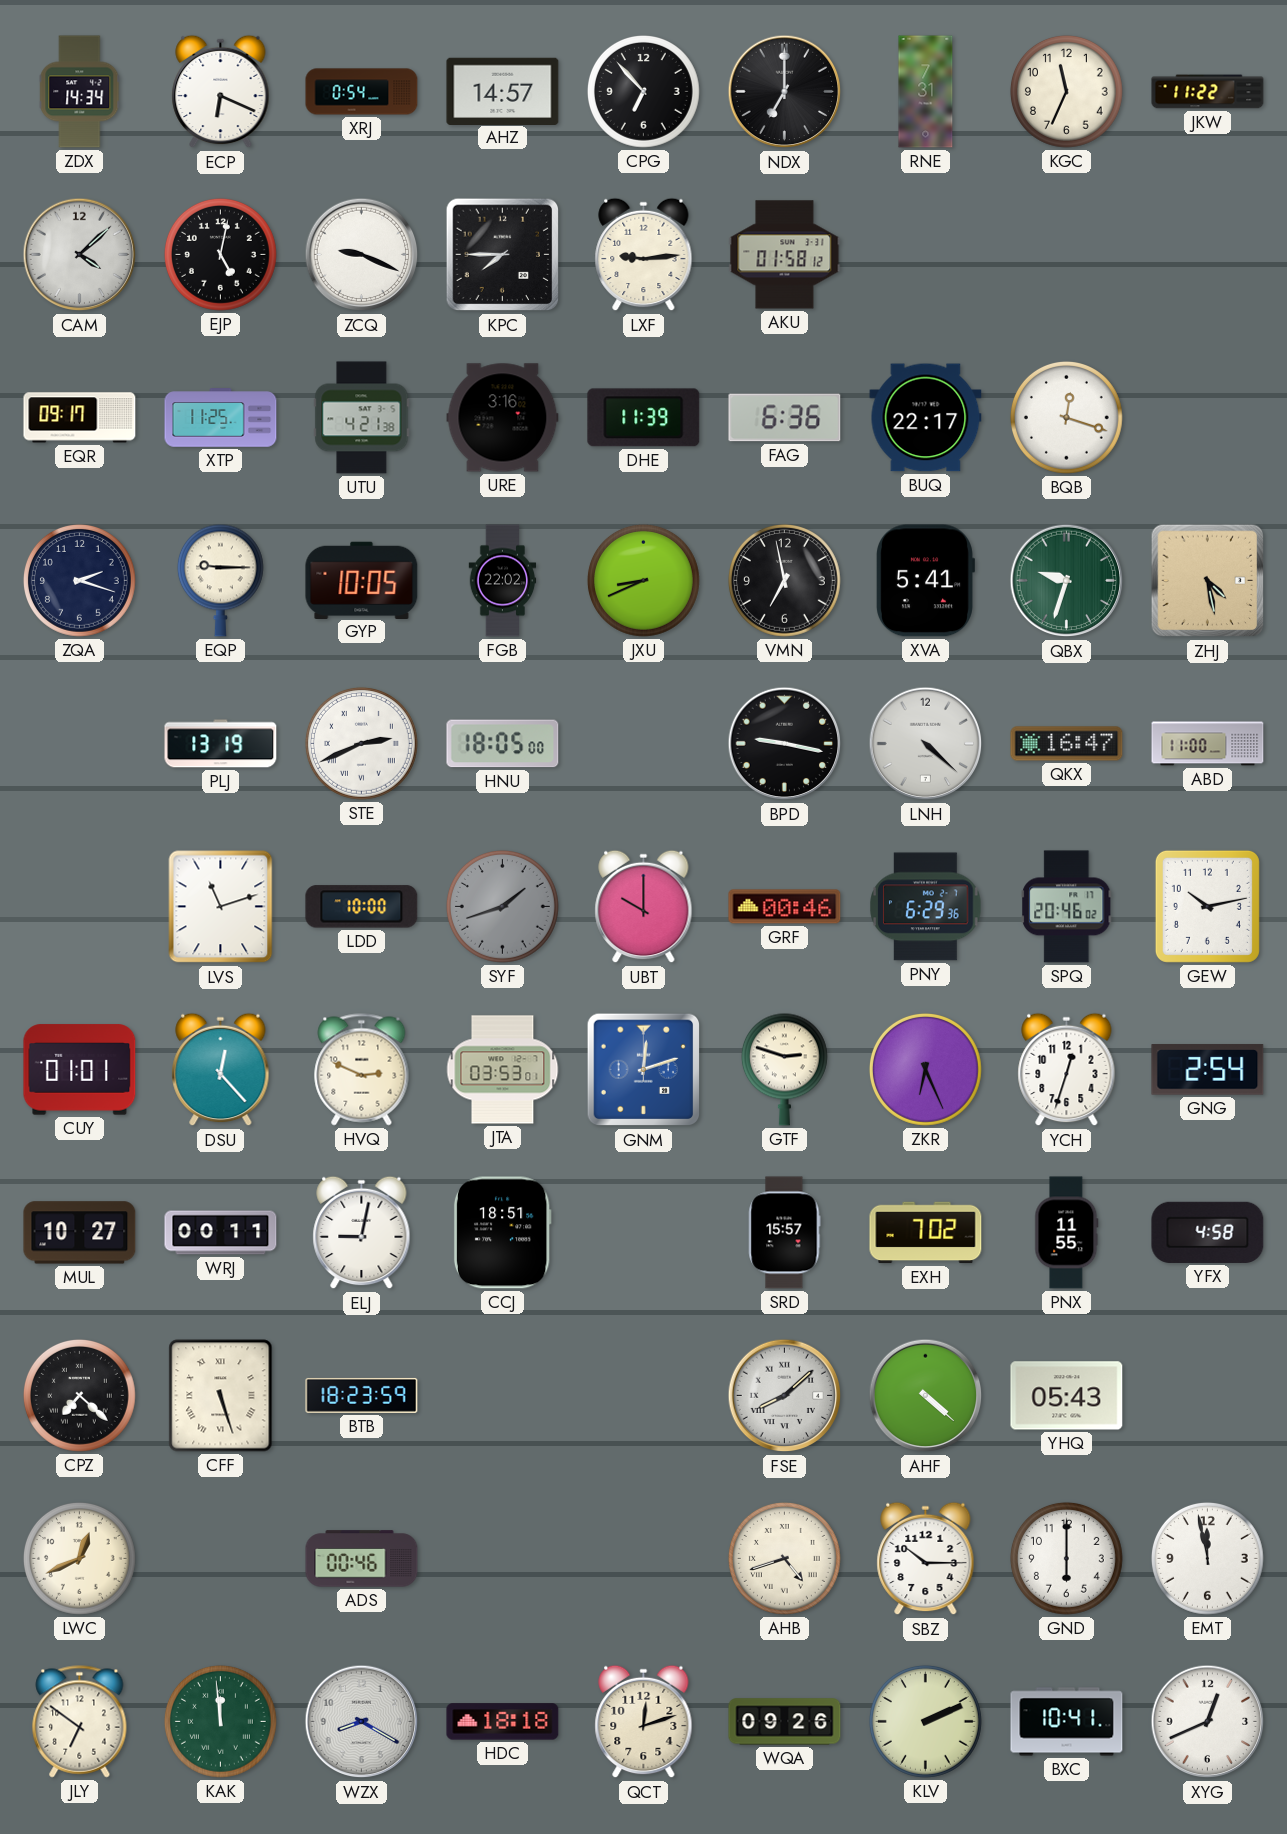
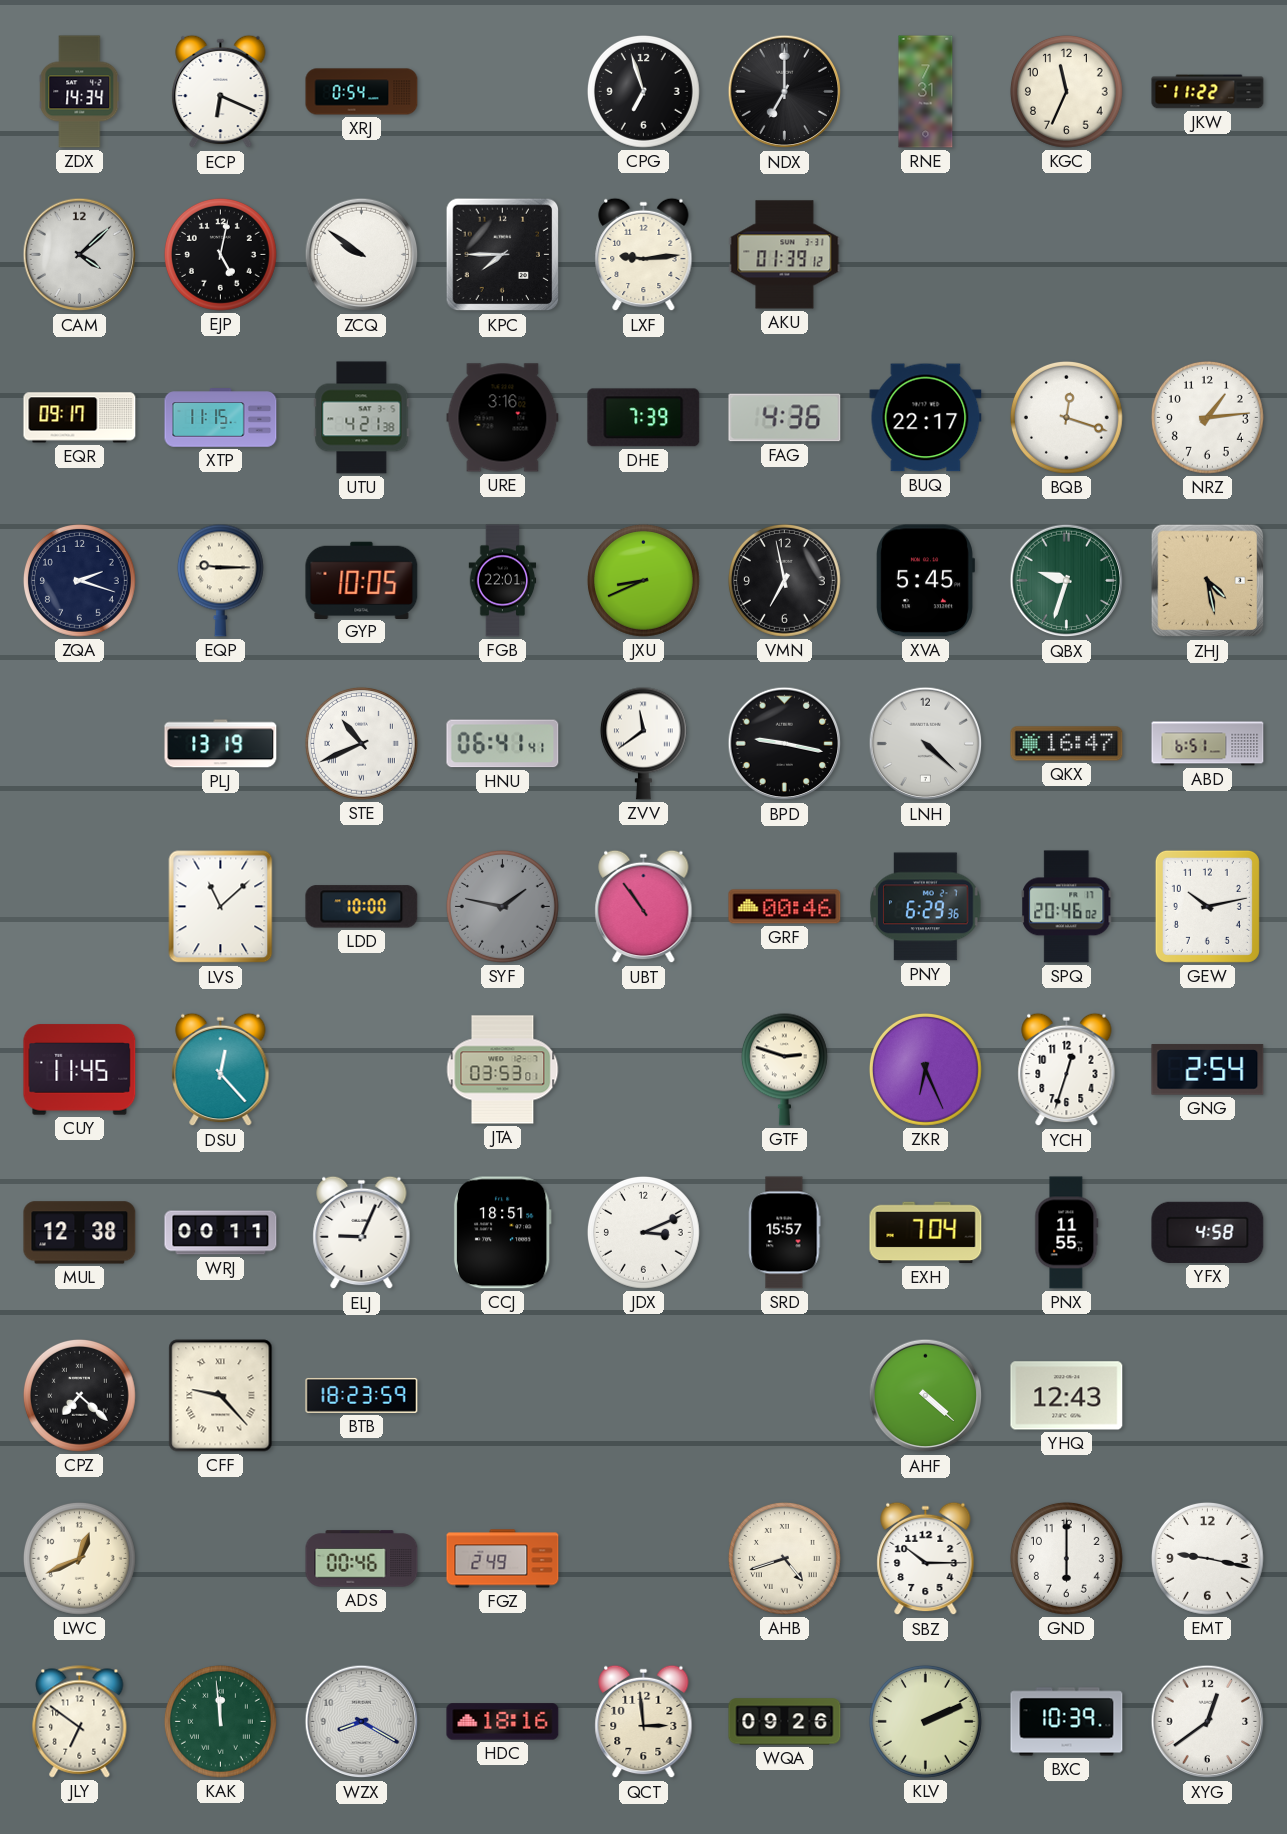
AHZ: 14:57 -> none
CPG: 6:53 -> 6:57
ZCQ: 9:19 -> 9:51
AKU: 01:58 -> 01:39
XTP: 11:25 -> 11:15
DHE: 11:39 -> 7:39
FAG: 6:36 -> 4:36
NRZ: none -> 1:14
FGB: 22:02 -> 22:01
XVA: 5:41 -> 5:45
STE: 2:41 -> 10:41
HNU: 18:05 -> 06:41
ZVV: none -> 11:39
ABD: 11:00 -> 6:51
LVS: 11:12 -> 11:08
SYF: 1:42 -> 1:47
UBT: 10:00 -> 10:54
CUY: 01:01 -> 11:45
HVQ: 2:49 -> none
GNM: 12:12 -> none
MUL: 10:27 -> 12:38
ELJ: 9:02 -> 9:04
JDX: none -> 3:11
EXH: 7:02 -> 7:04
CFF: 5:27 -> 9:23
FSE: 8:08 -> none
YHQ: 05:43 -> 12:43
FGZ: none -> 2:49
EMT: 11:58 -> 9:17
HDC: 18:18 -> 18:16
QCT: 12:12 -> 2:59
BXC: 10:41 -> 10:39
XYG: 12:41 -> 12:39
